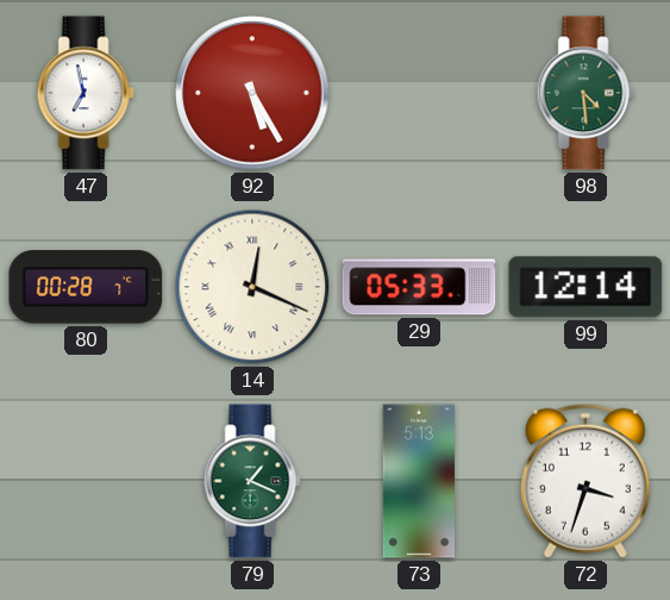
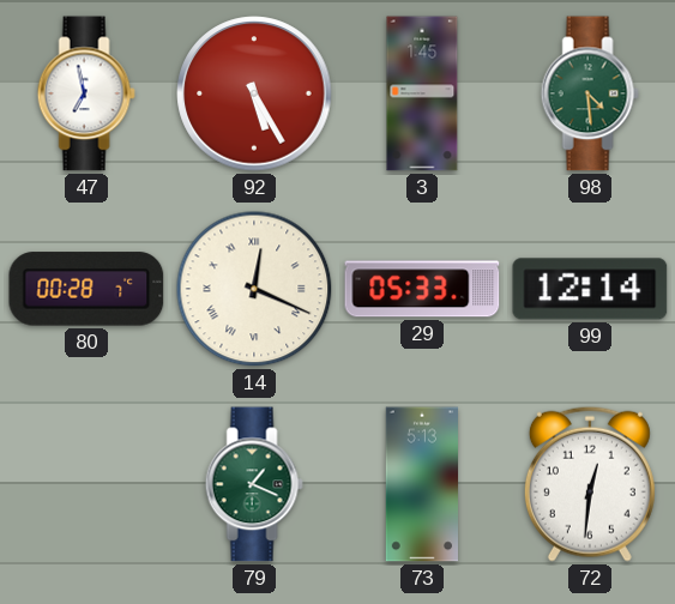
3: none -> 1:45
72: 3:33 -> 12:31
